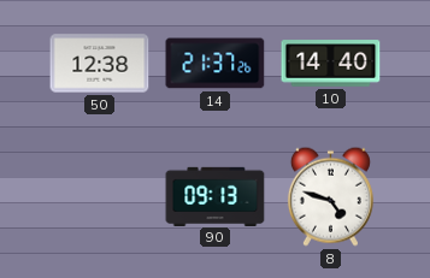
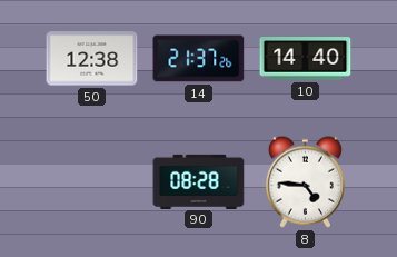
90: 09:13 -> 08:28
8: 4:48 -> 4:46
